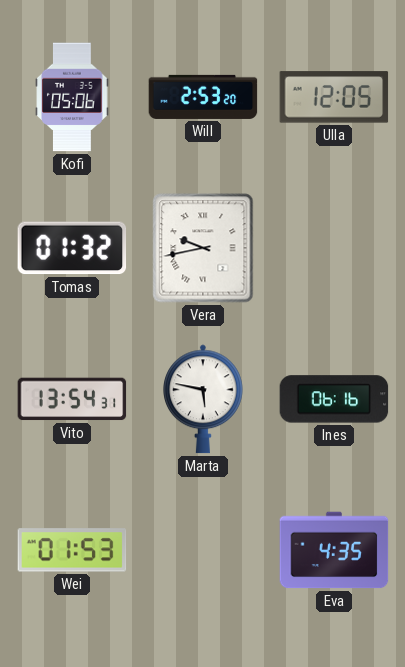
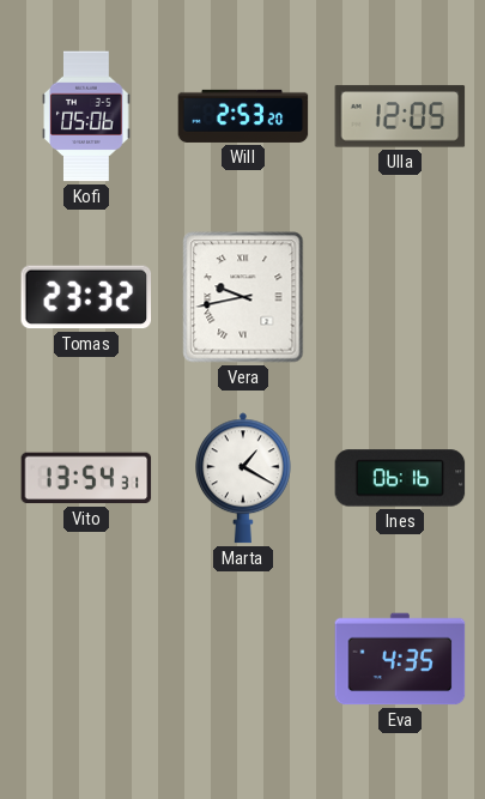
Tomas: 01:32 -> 23:32
Marta: 5:47 -> 1:20
Wei: 01:53 -> none
